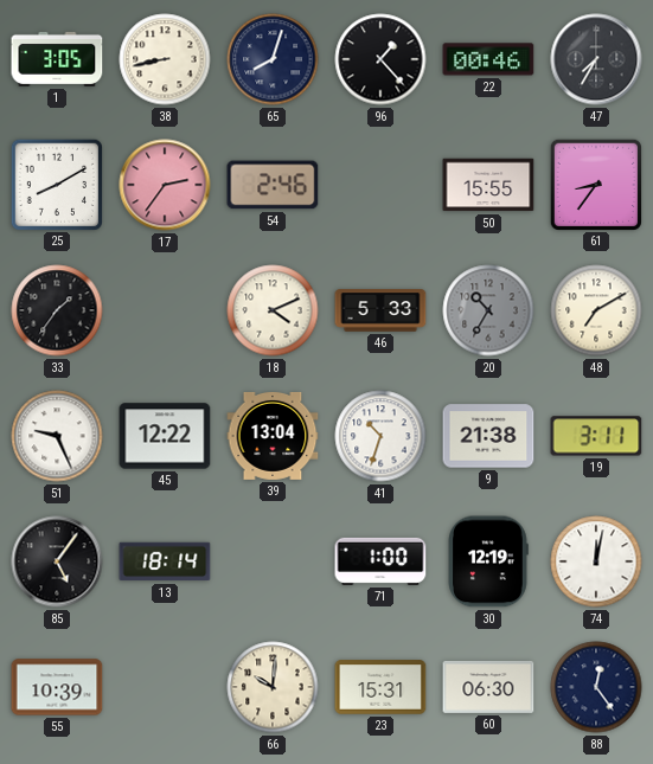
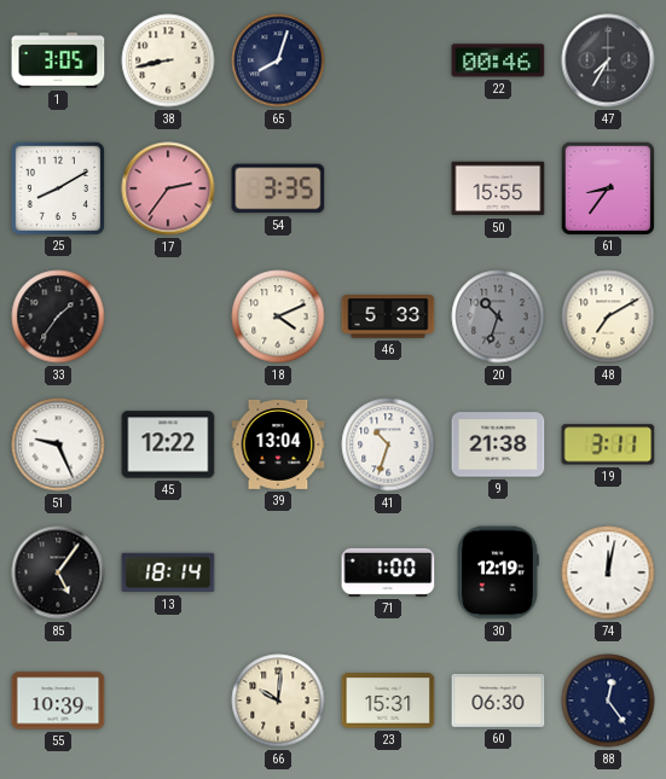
96: 1:23 -> none
54: 2:46 -> 3:35
20: 10:35 -> 10:33
